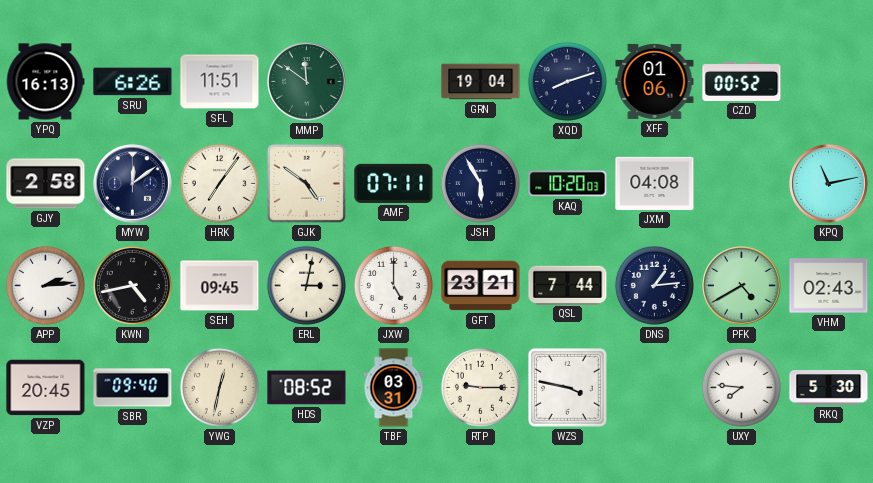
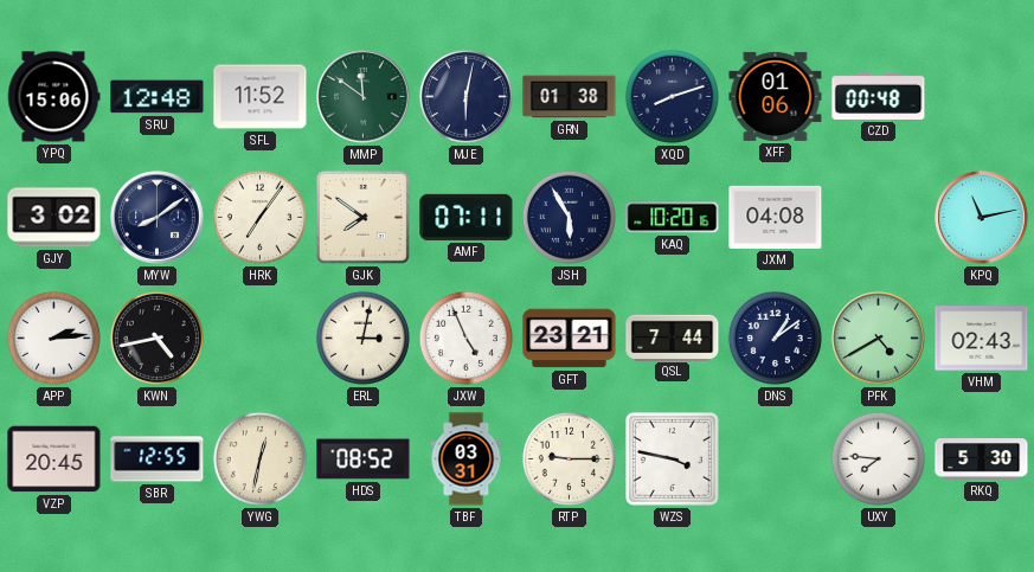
YPQ: 16:13 -> 15:06
SRU: 6:26 -> 12:48
SFL: 11:51 -> 11:52
MJE: none -> 6:02
GRN: 19:04 -> 01:38
CZD: 00:52 -> 00:48
GJY: 2:58 -> 3:02
MYW: 12:09 -> 8:09
GJK: 4:51 -> 7:51
KAQ: 10:20:03 -> 10:20:16
SEH: 09:45 -> none
JXW: 5:00 -> 4:56
DNS: 1:14 -> 1:09
SBR: 09:40 -> 12:55
